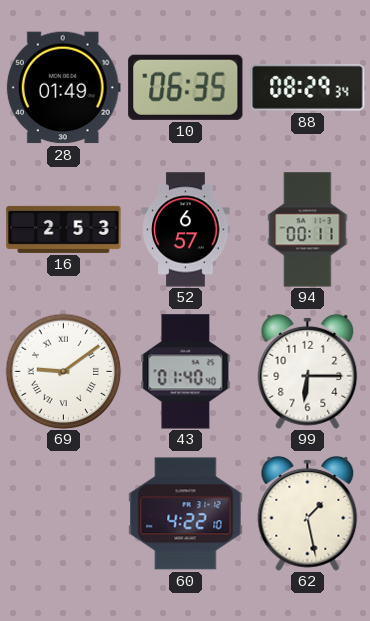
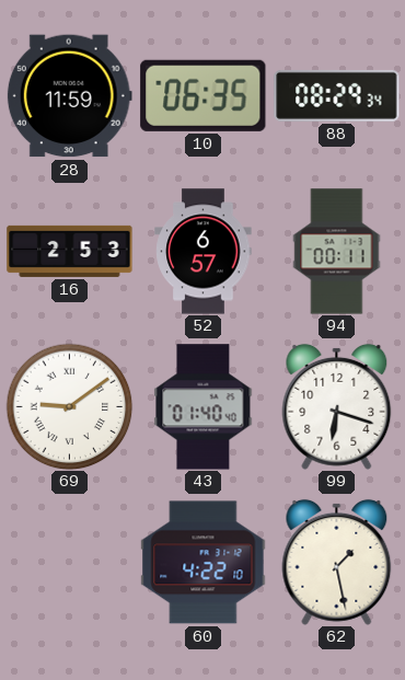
28: 01:49 -> 11:59
99: 6:15 -> 6:18
